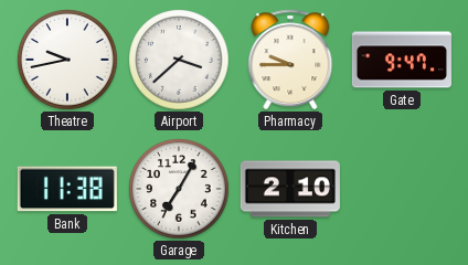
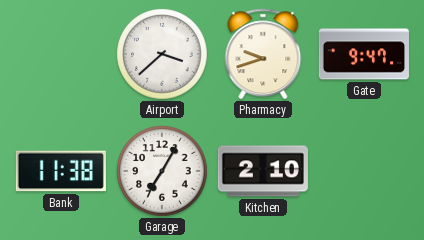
Theatre: 9:43 -> none
Pharmacy: 9:45 -> 9:42
